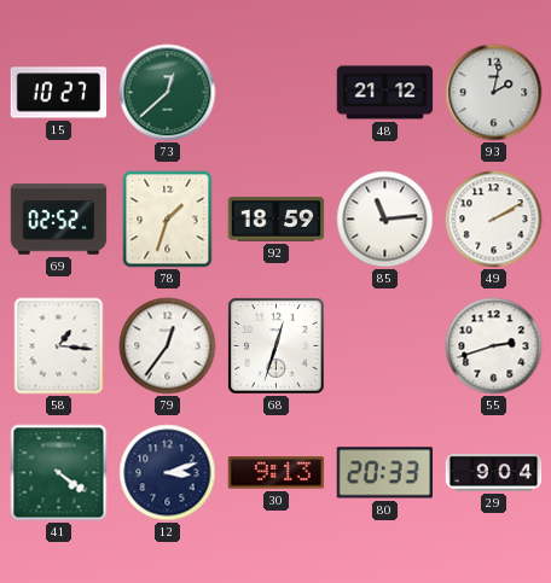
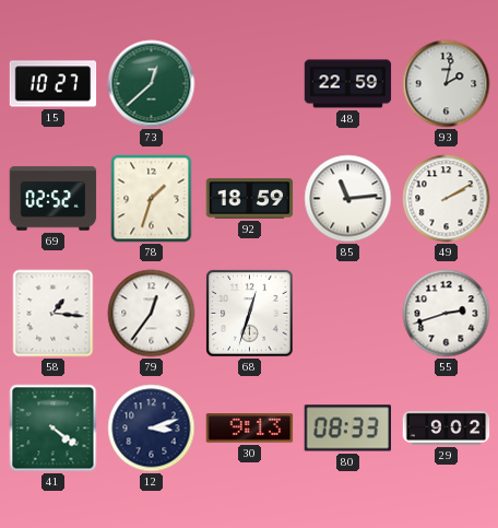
48: 21:12 -> 22:59
80: 20:33 -> 08:33
29: 9:04 -> 9:02
